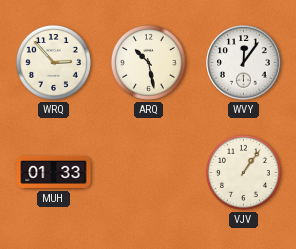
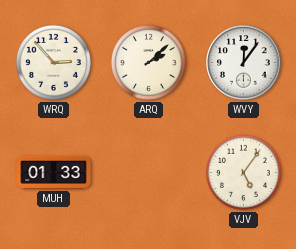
ARQ: 10:28 -> 2:08
VJV: 1:06 -> 5:06
